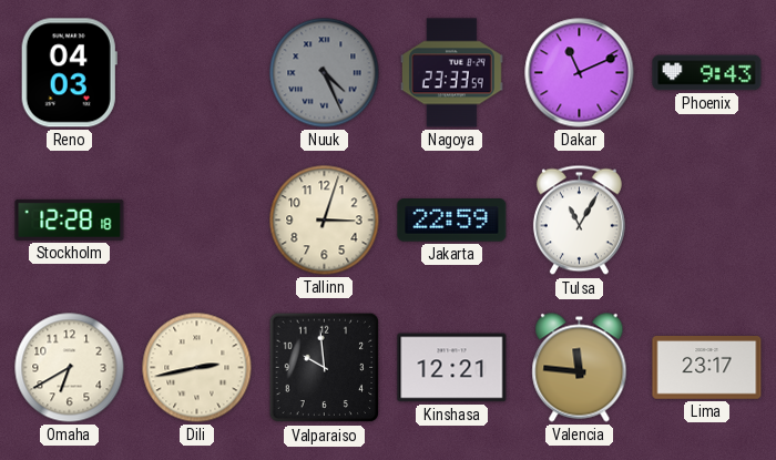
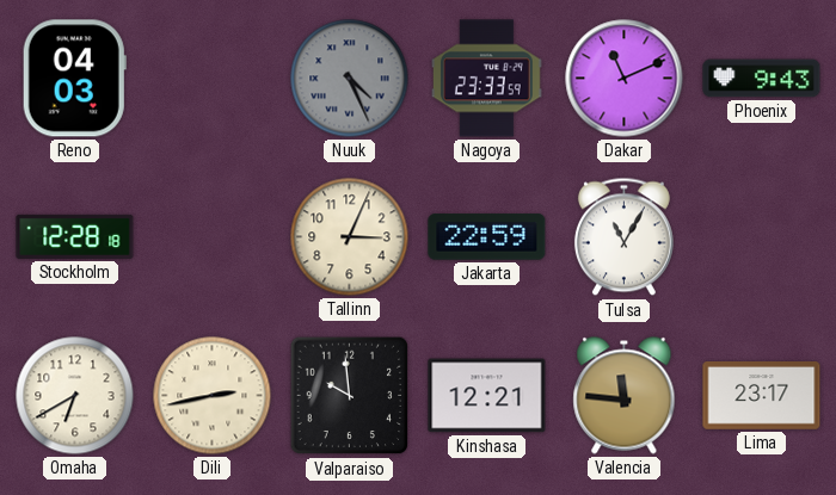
Tallinn: 3:03 -> 3:04
